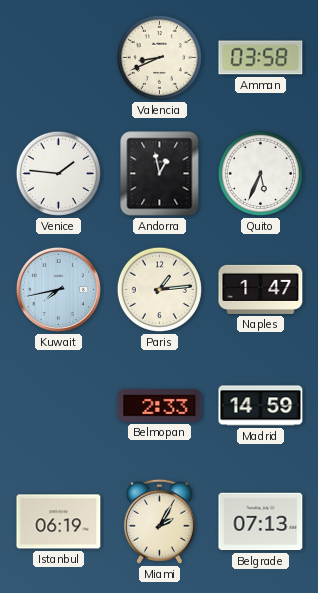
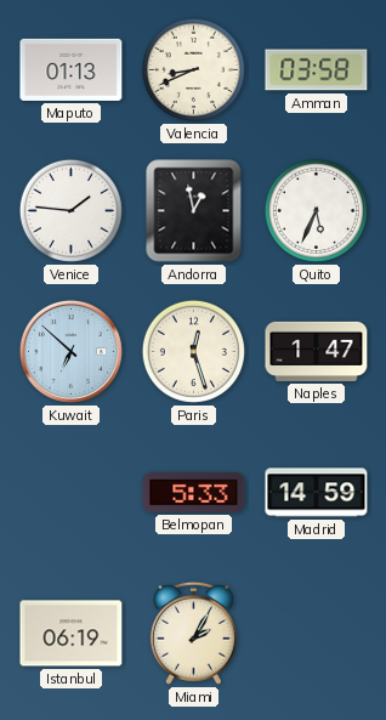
Maputo: none -> 01:13
Kuwait: 7:43 -> 6:52
Paris: 1:14 -> 12:27
Belmopan: 2:33 -> 5:33
Belgrade: 07:13 -> none
